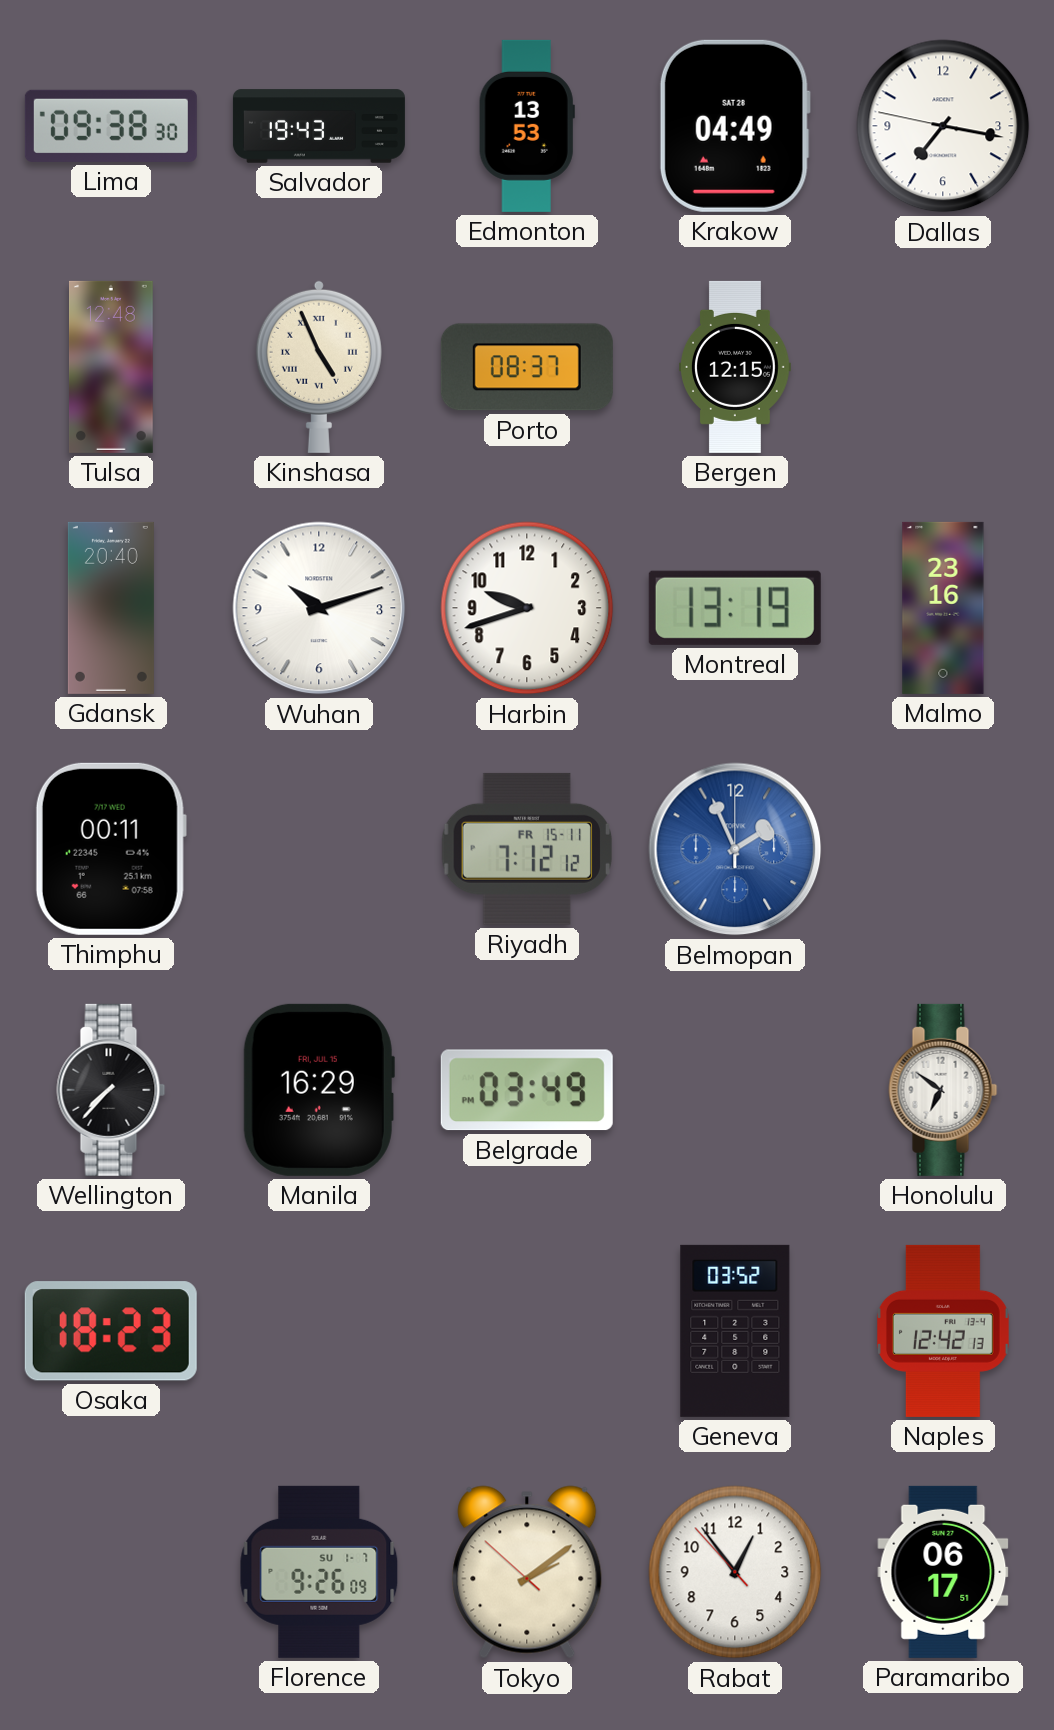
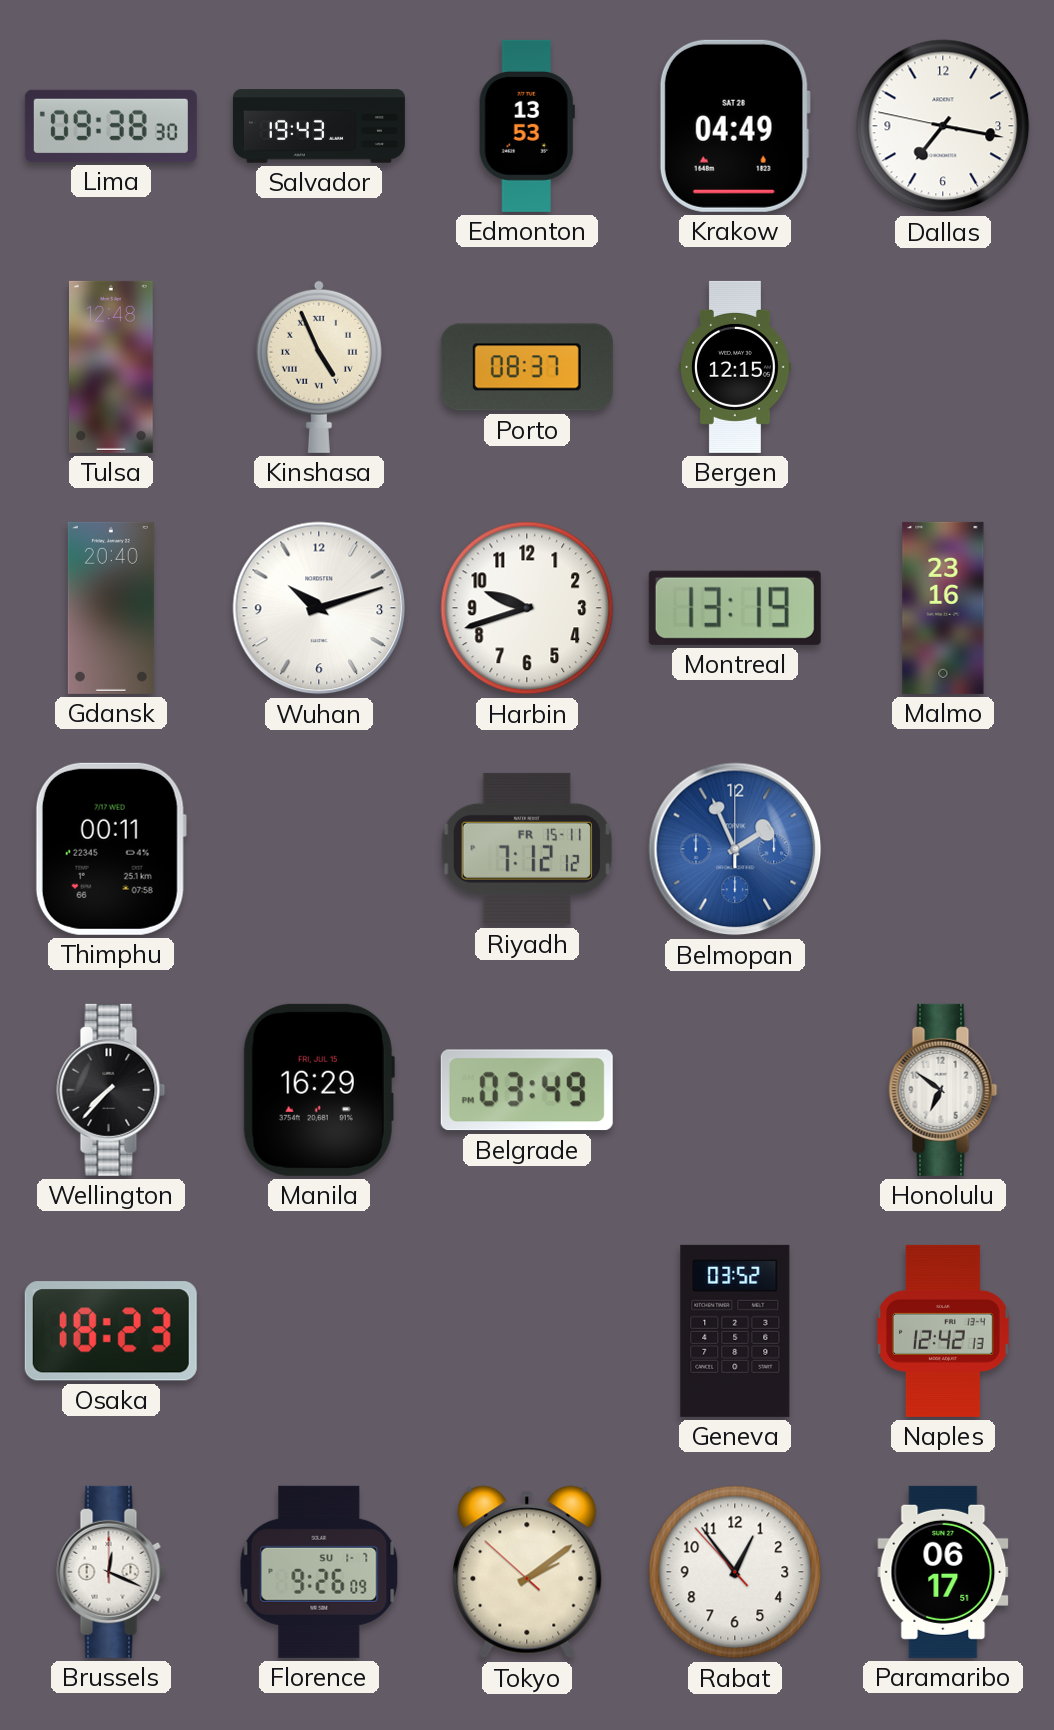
Brussels: none -> 12:19
